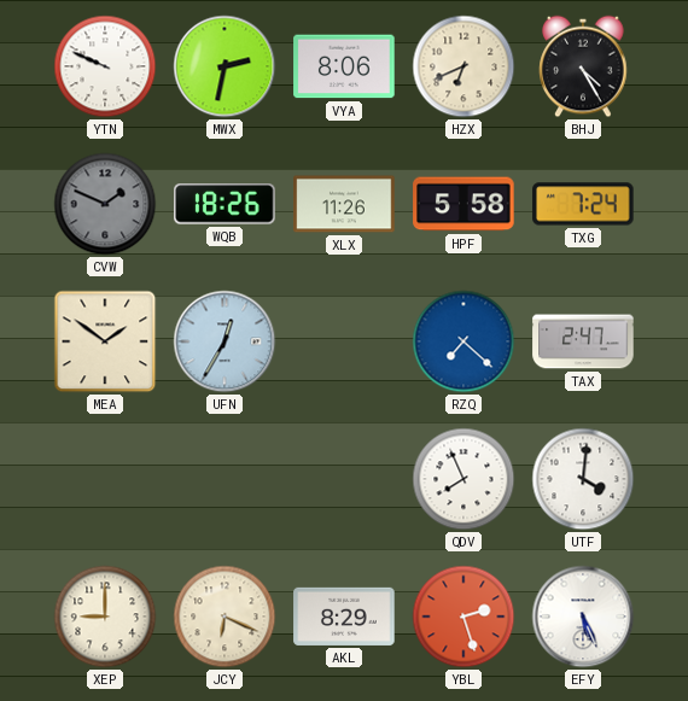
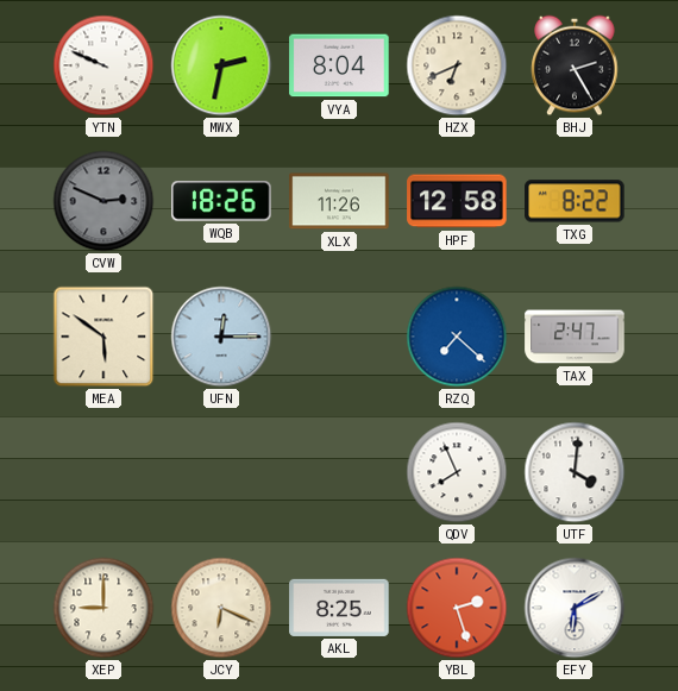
VYA: 8:06 -> 8:04
BHJ: 4:25 -> 2:25
CVW: 1:49 -> 2:49
HPF: 5:58 -> 12:58
TXG: 7:24 -> 8:22
MEA: 1:51 -> 5:51
UFN: 12:35 -> 12:15
AKL: 8:29 -> 8:25
EFY: 5:26 -> 6:10
